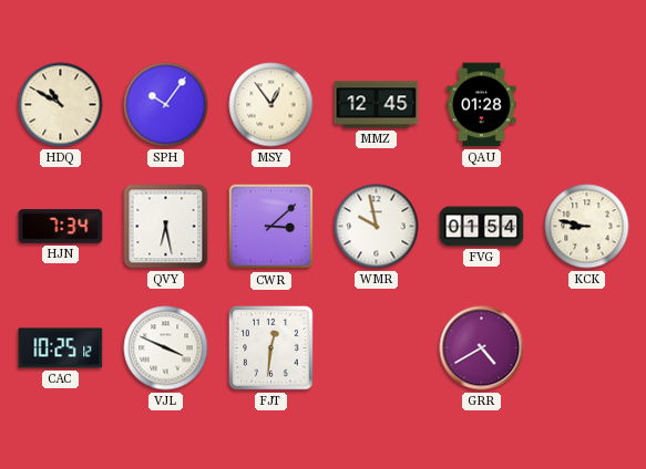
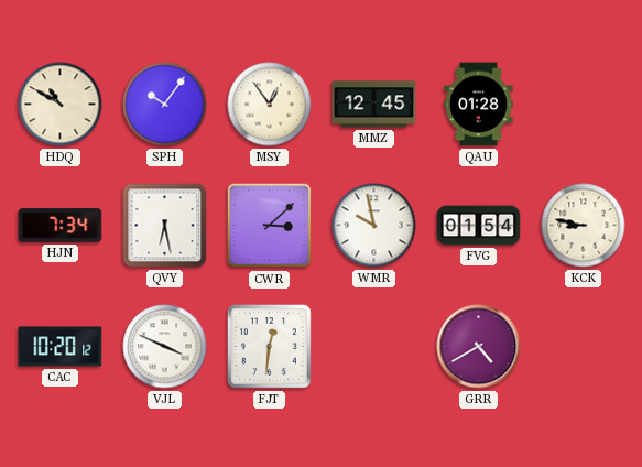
CAC: 10:25 -> 10:20
